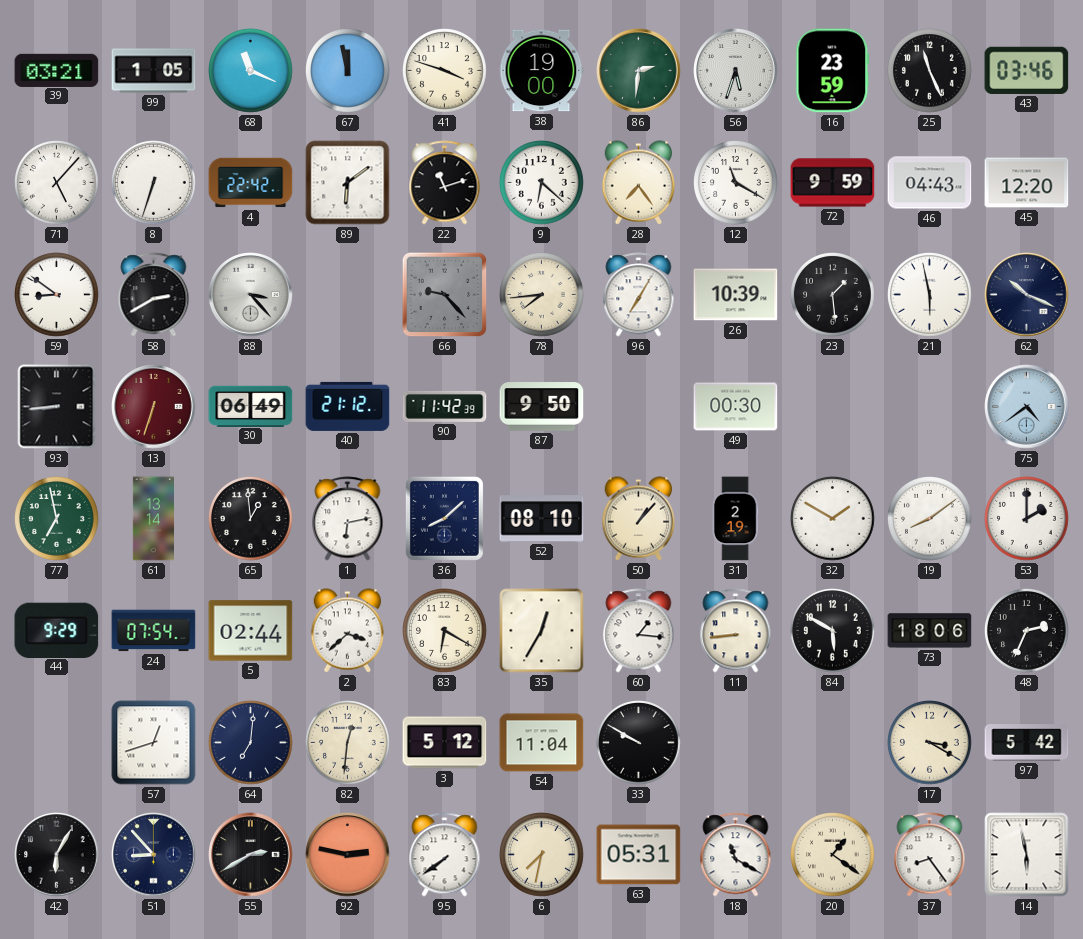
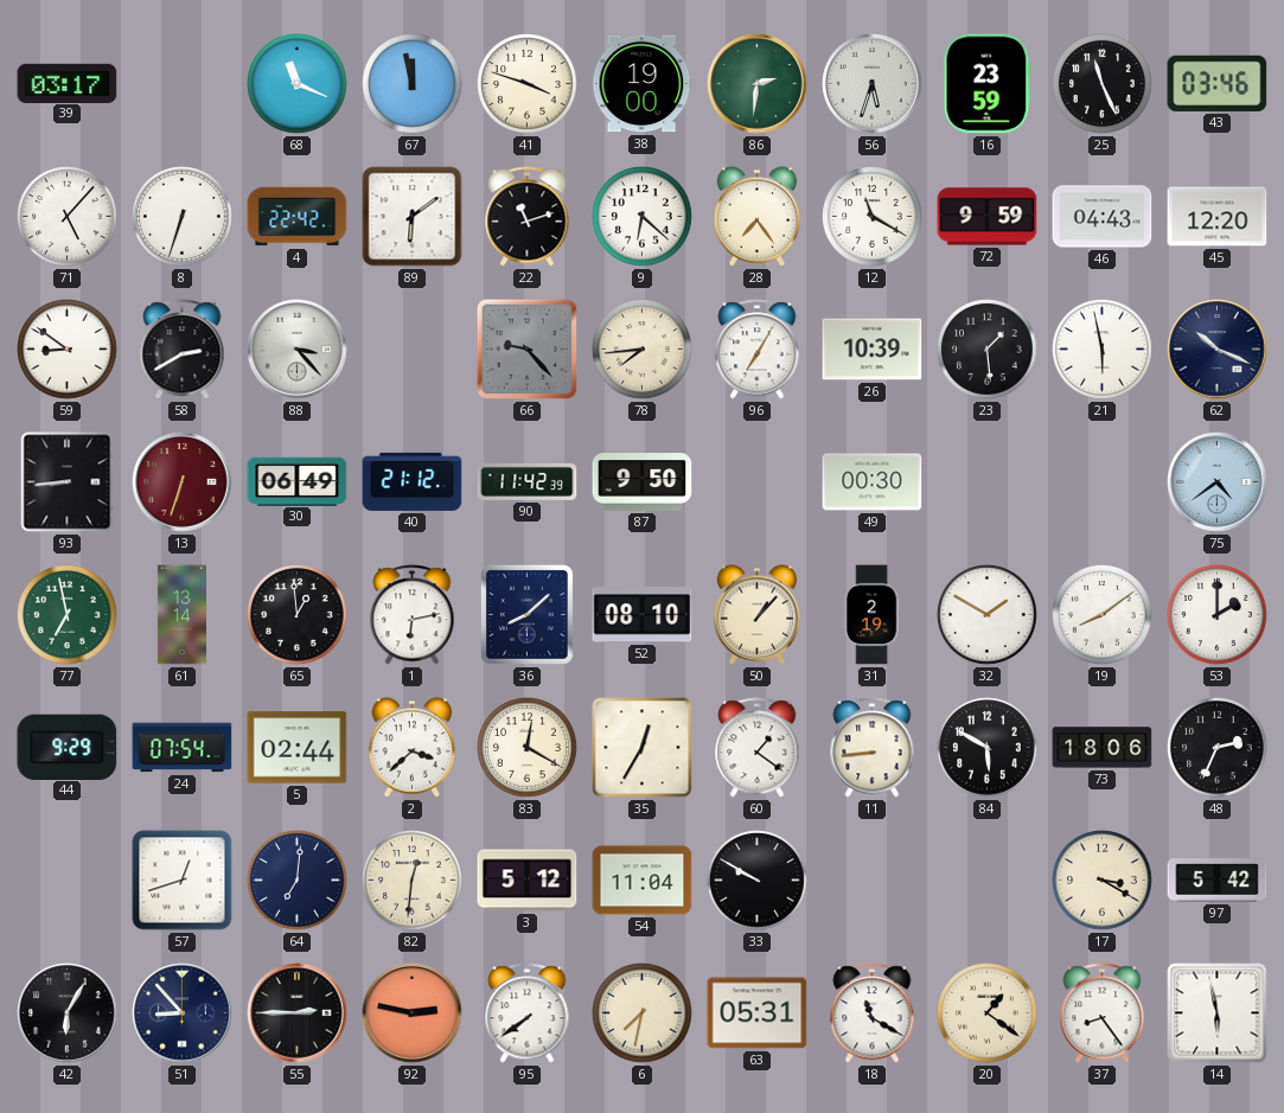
39: 03:21 -> 03:17
99: 1:05 -> none
83: 6:20 -> 12:20
60: 1:16 -> 1:21
55: 2:40 -> 2:45
